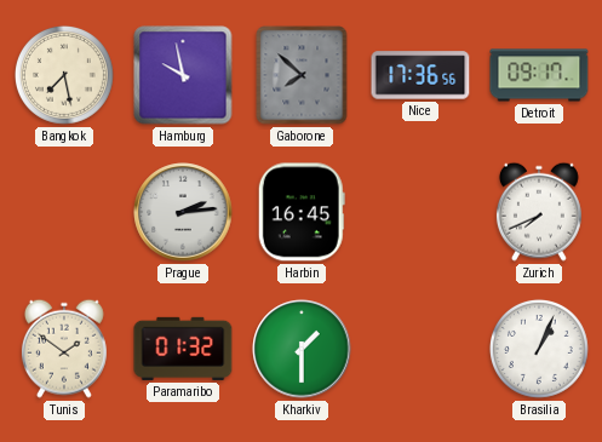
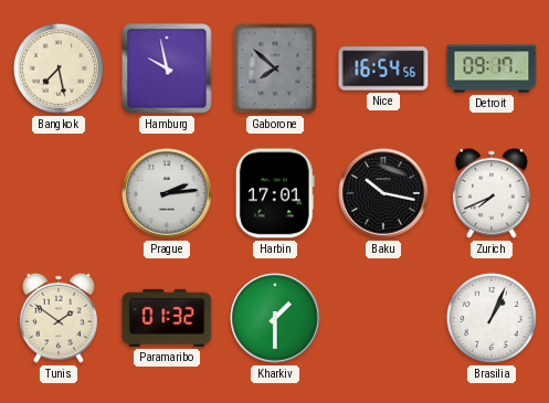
Nice: 17:36 -> 16:54
Harbin: 16:45 -> 17:01
Baku: none -> 10:17
